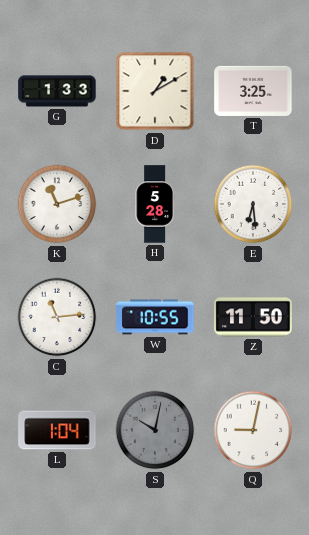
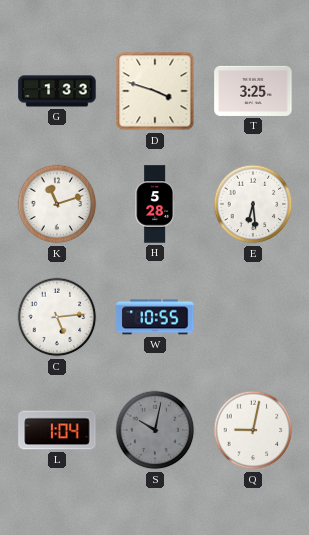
D: 1:10 -> 3:48
C: 11:14 -> 5:14
Z: 11:50 -> none
